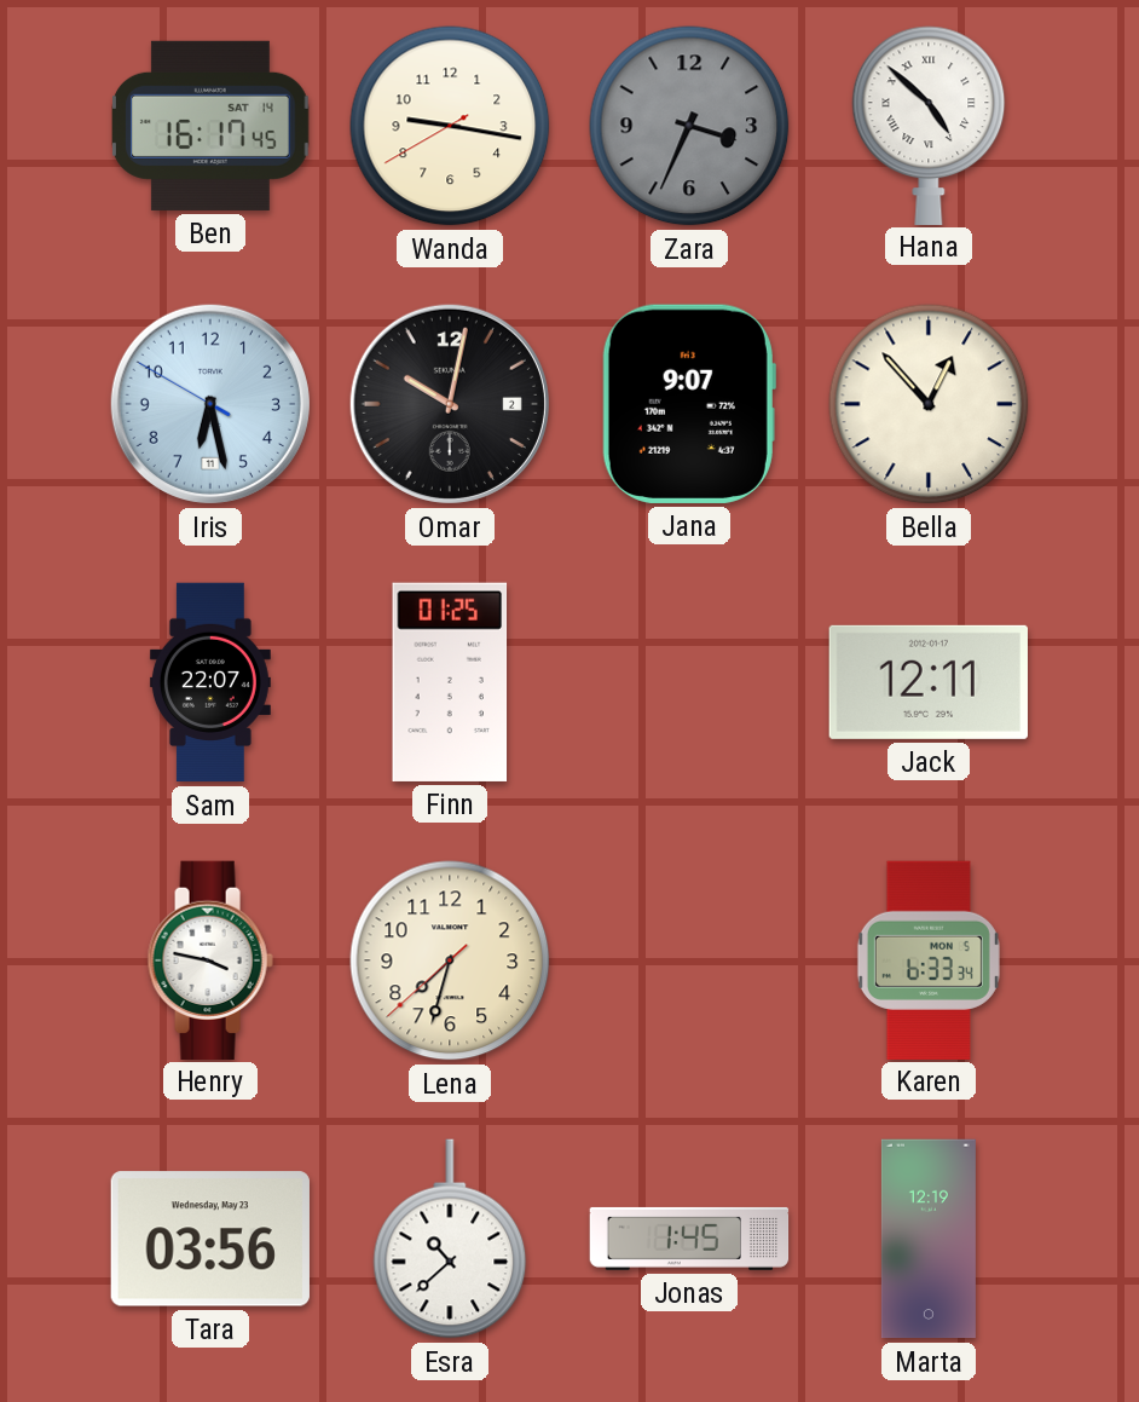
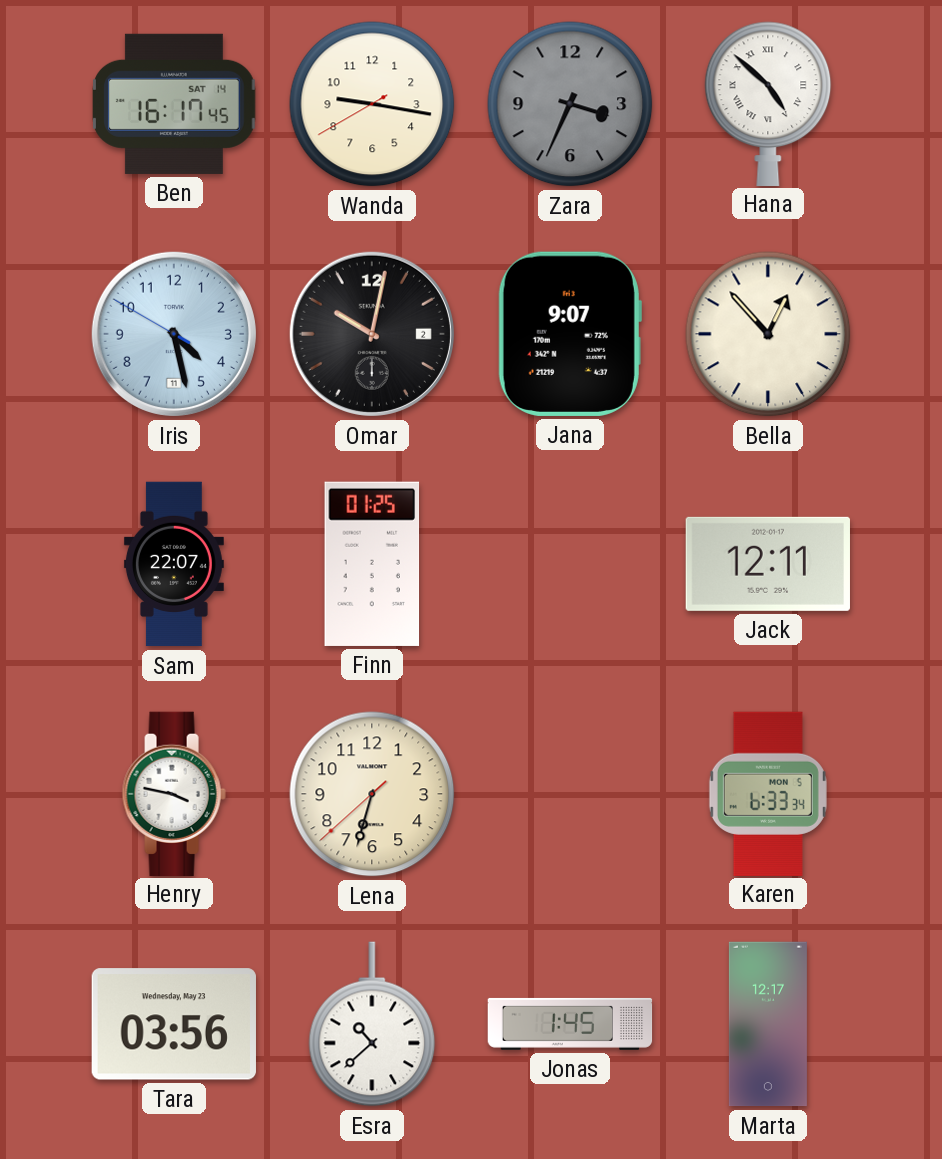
Iris: 6:27 -> 4:27
Lena: 7:32 -> 6:32
Marta: 12:19 -> 12:17
